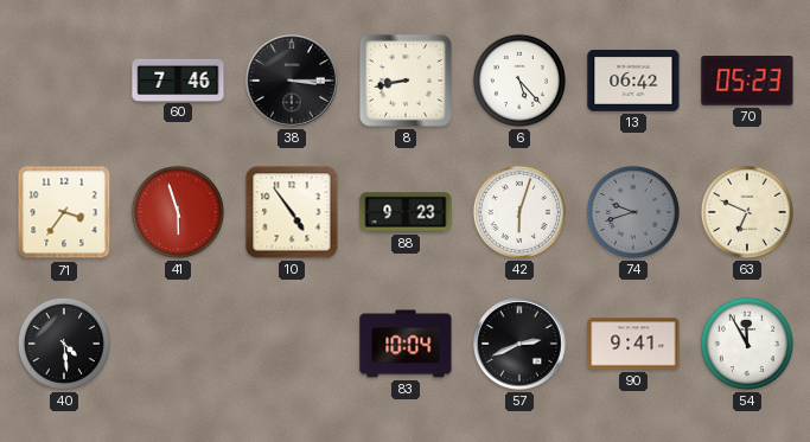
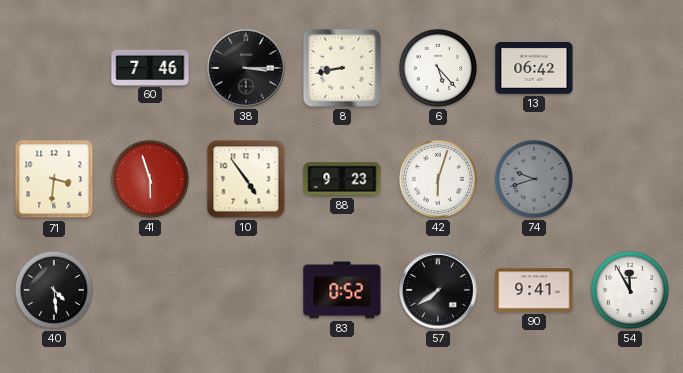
70: 05:23 -> none
71: 3:36 -> 3:31
63: 6:49 -> none
83: 10:04 -> 0:52
57: 2:41 -> 7:39
